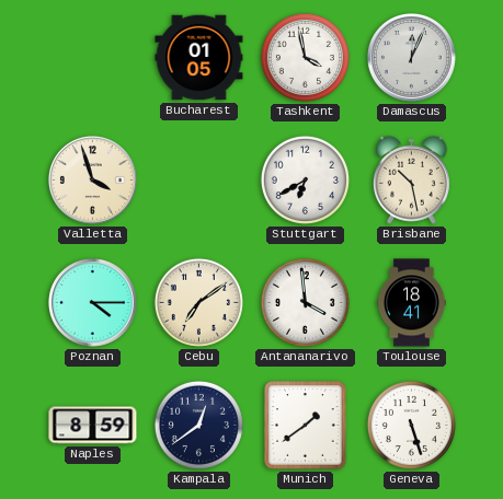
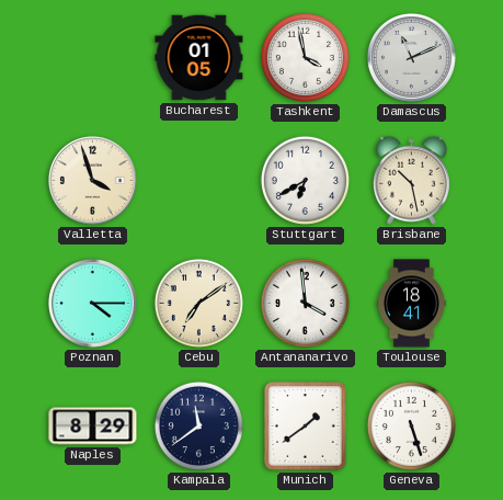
Damascus: 12:04 -> 11:11
Naples: 8:59 -> 8:29
Kampala: 12:39 -> 11:39
